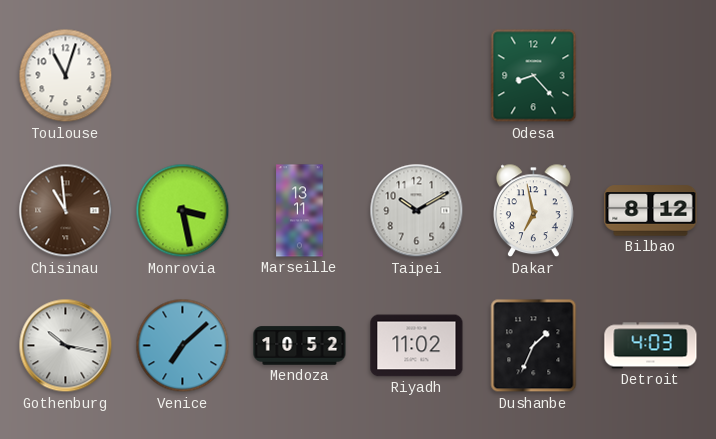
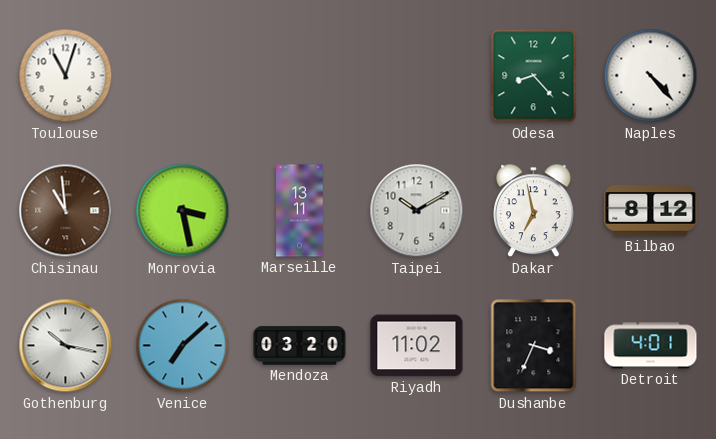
Naples: none -> 4:23
Mendoza: 10:52 -> 03:20
Dushanbe: 1:34 -> 3:34
Detroit: 4:03 -> 4:01
